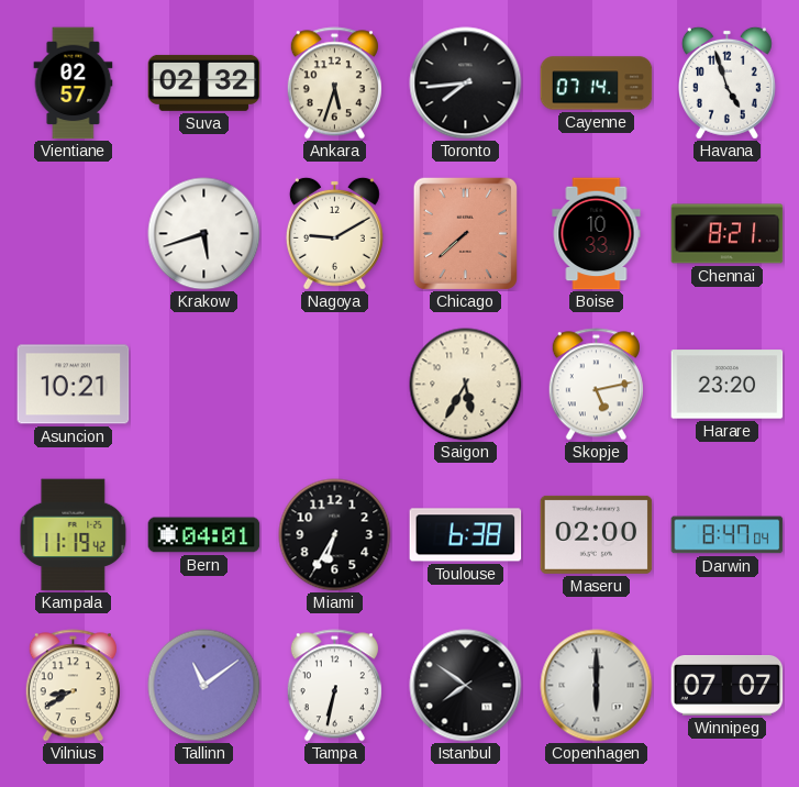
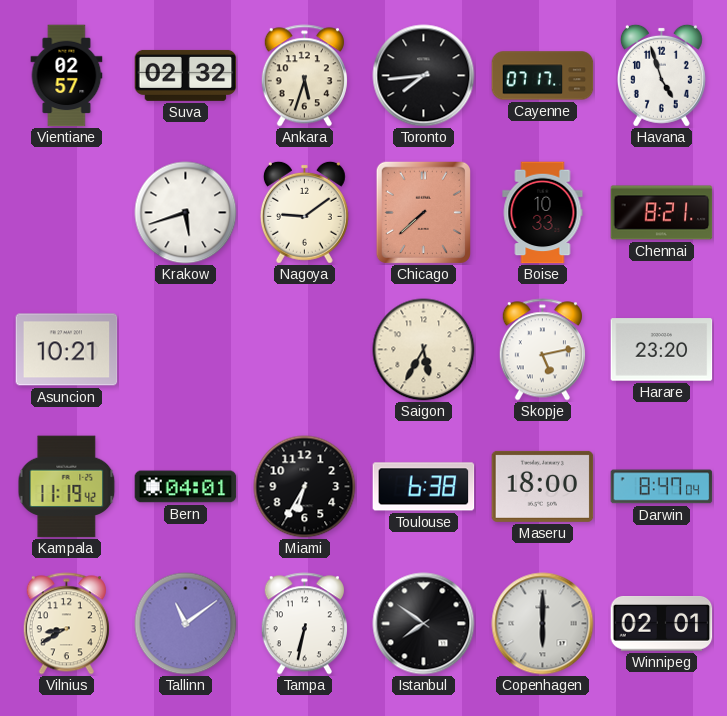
Cayenne: 07:14 -> 07:17
Nagoya: 9:10 -> 9:09
Maseru: 02:00 -> 18:00
Winnipeg: 07:07 -> 02:01
